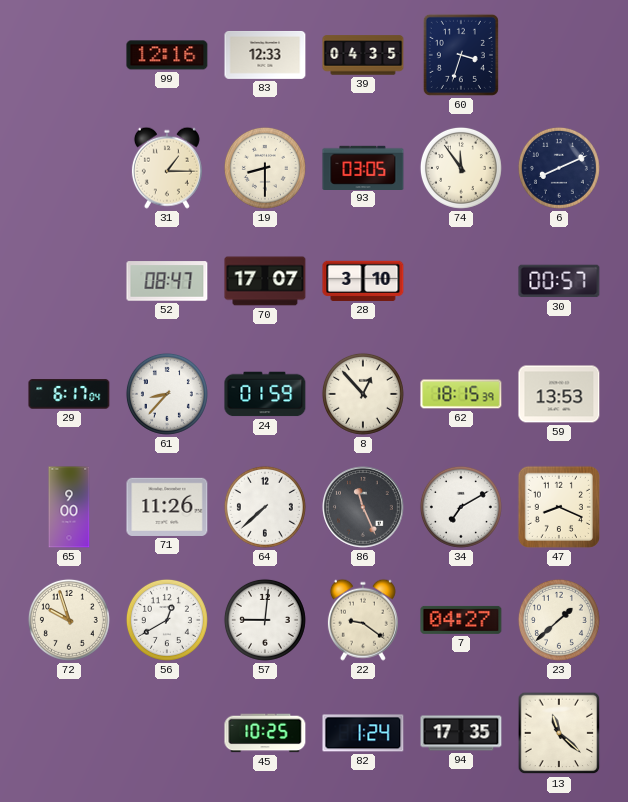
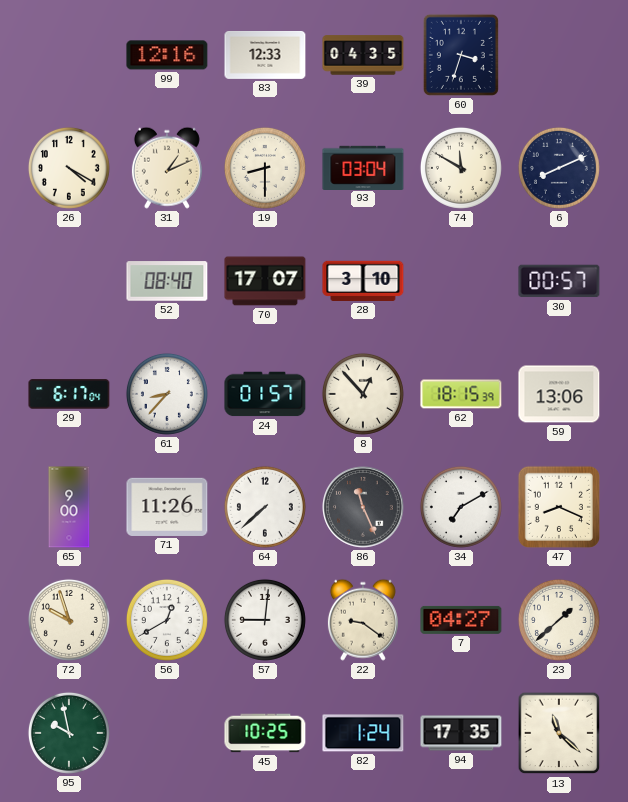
26: none -> 4:20
31: 1:15 -> 1:11
93: 03:05 -> 03:04
74: 11:54 -> 11:50
52: 08:47 -> 08:40
24: 01:59 -> 01:57
59: 13:53 -> 13:06
95: none -> 9:58
